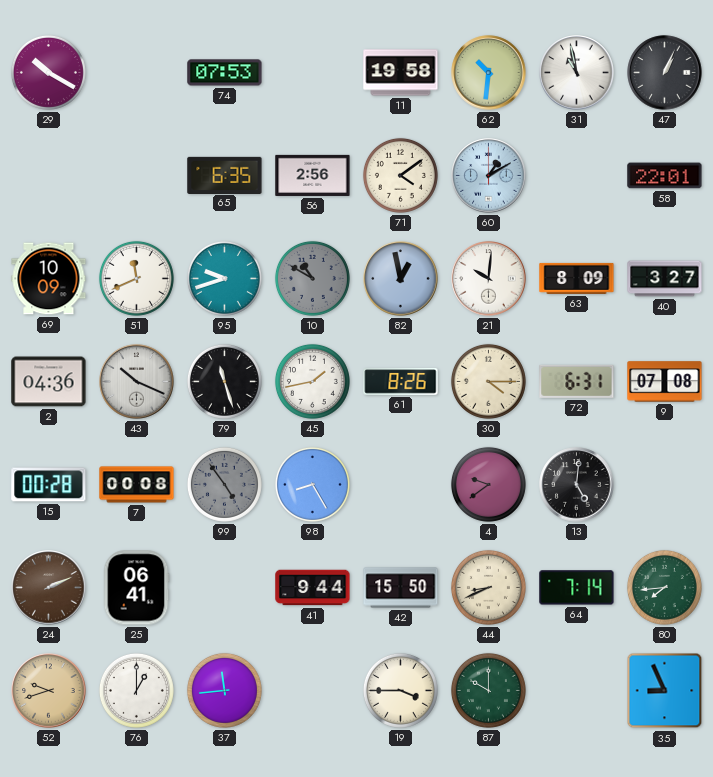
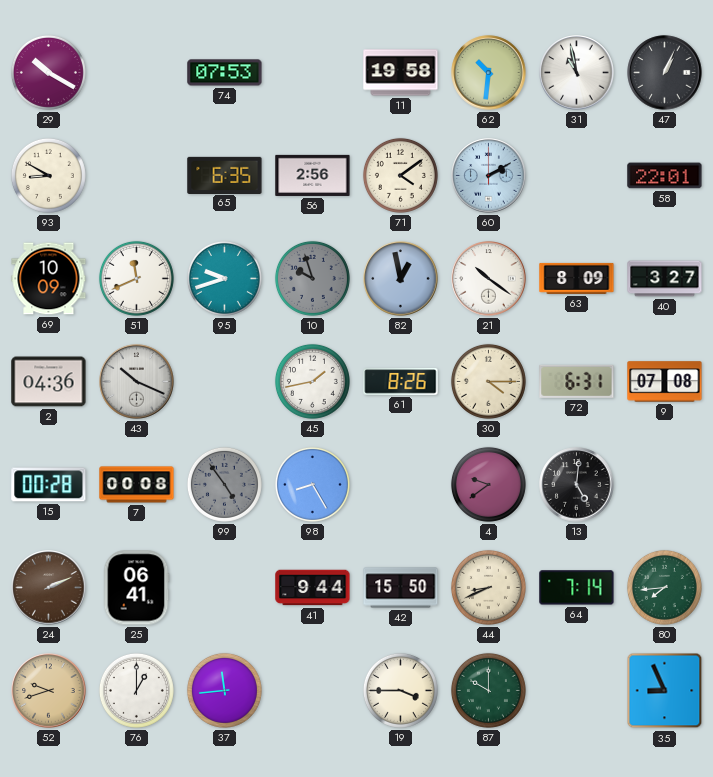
93: none -> 8:50
60: 1:10 -> 2:10
10: 10:50 -> 9:57
21: 10:01 -> 10:21
79: 11:27 -> none
